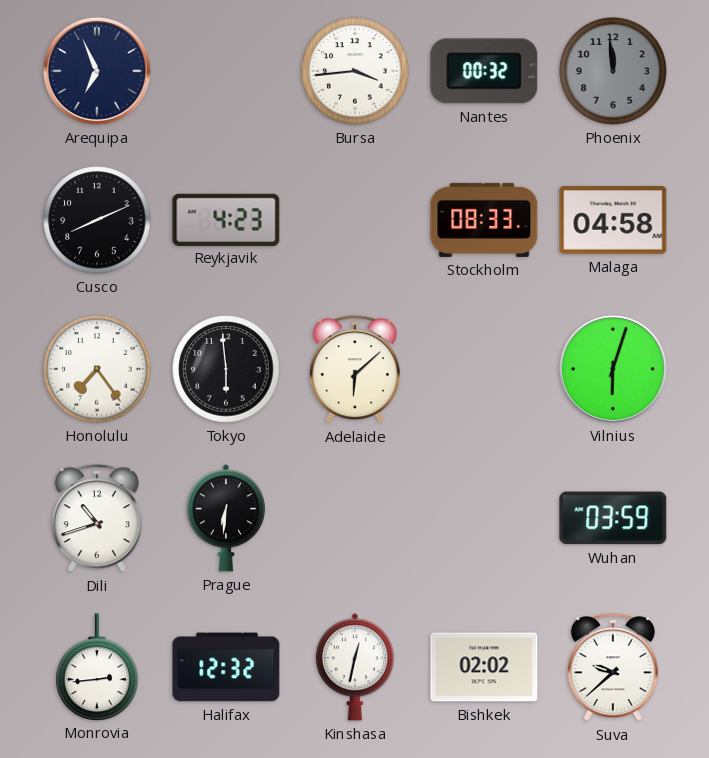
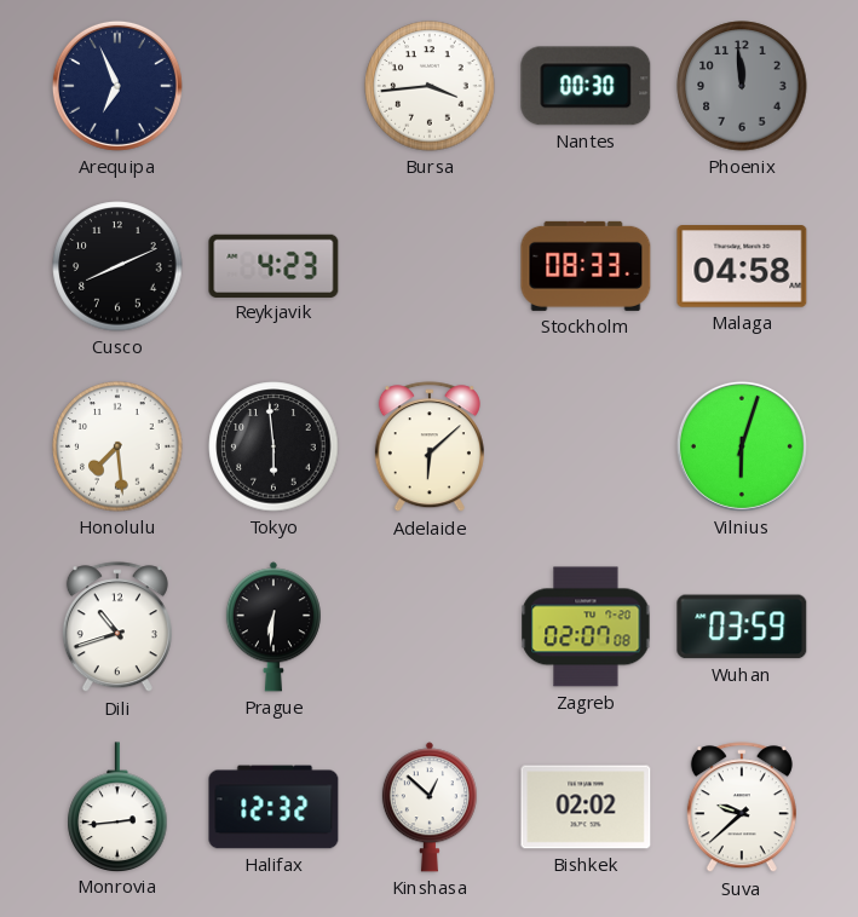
Nantes: 00:32 -> 00:30
Honolulu: 7:24 -> 7:29
Zagreb: none -> 02:07
Kinshasa: 12:32 -> 12:52
